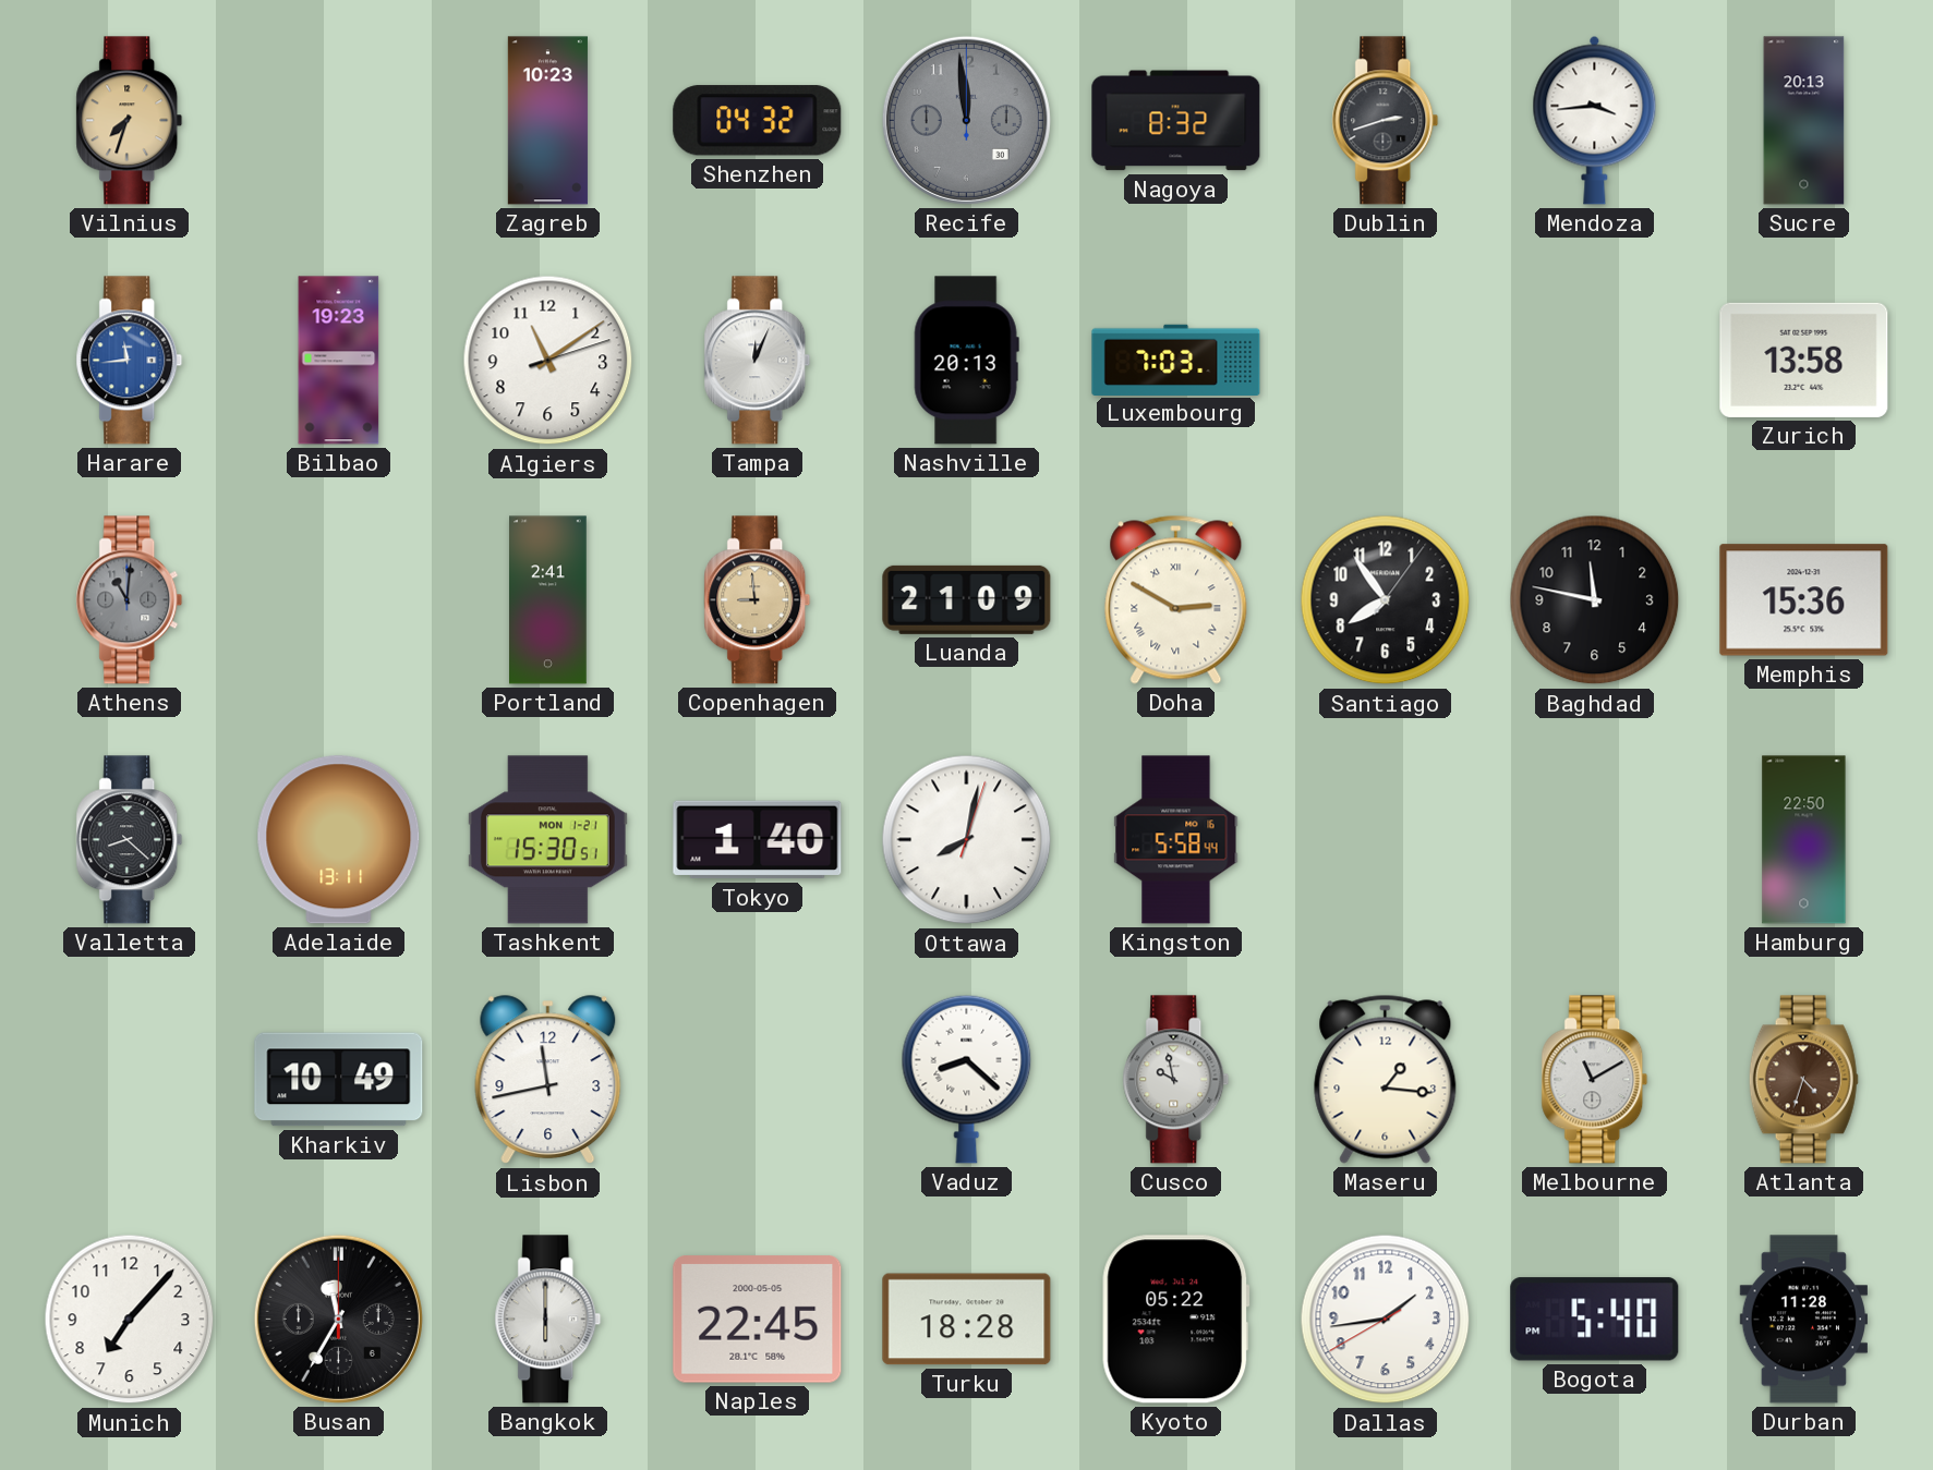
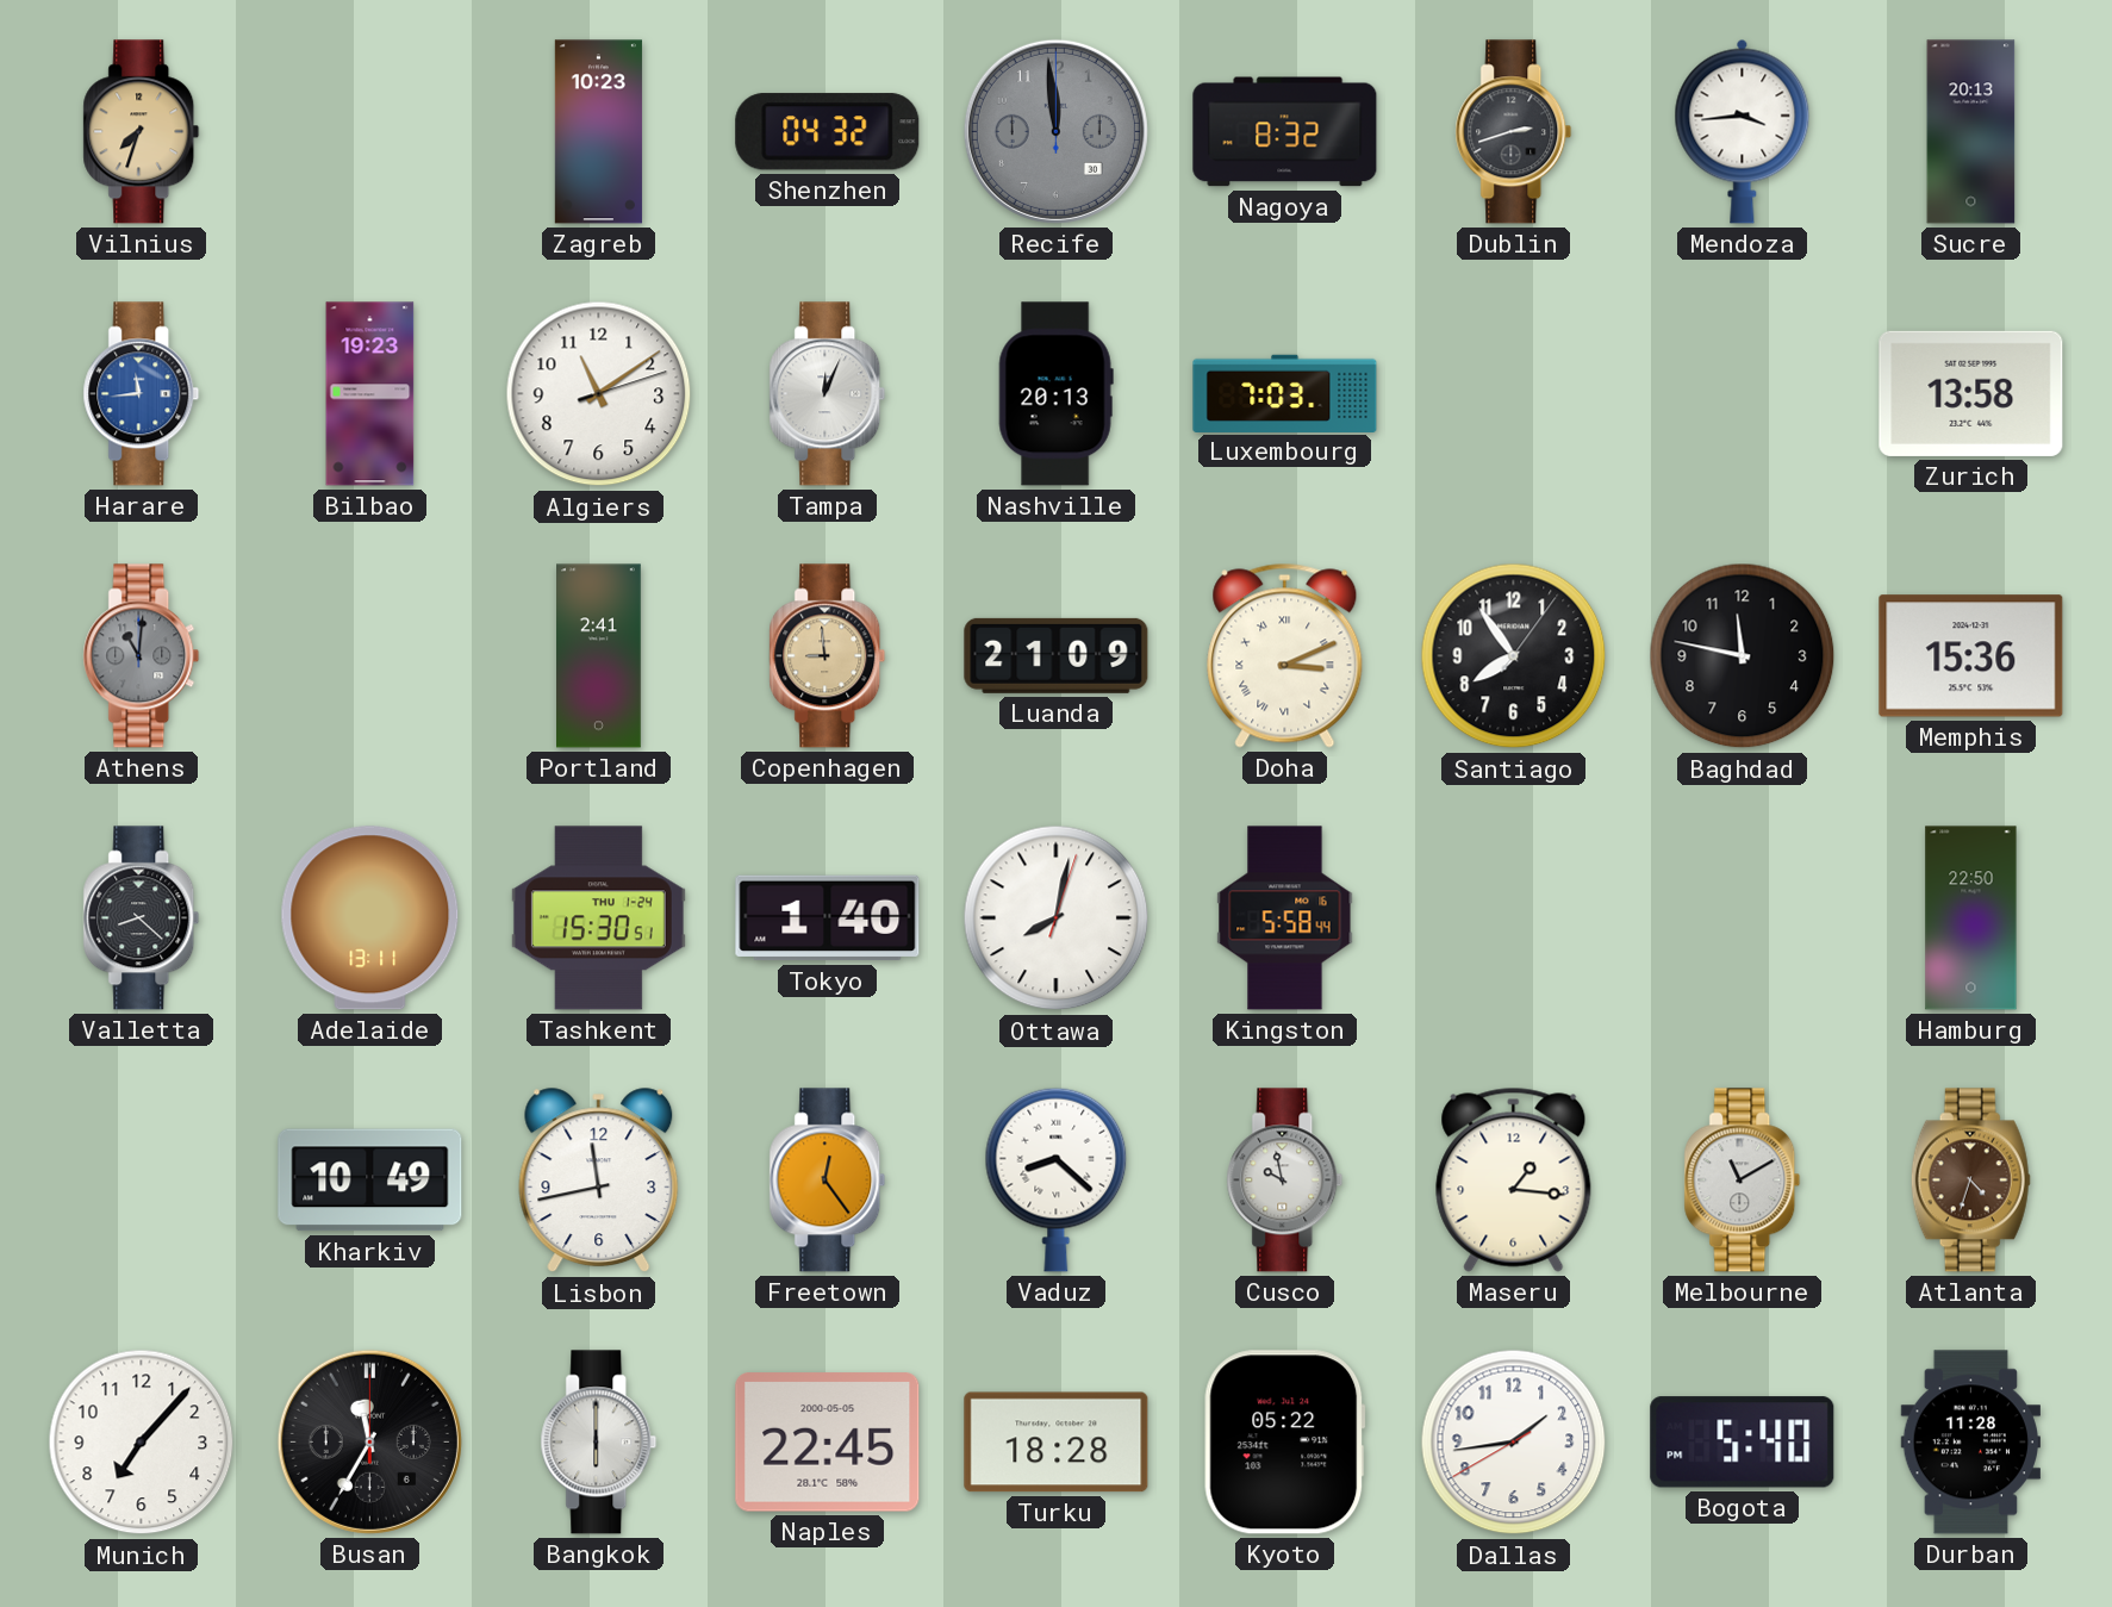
Doha: 2:50 -> 3:11
Tashkent date: MON 1-21 -> THU 1-24
Freetown: none -> 12:24
